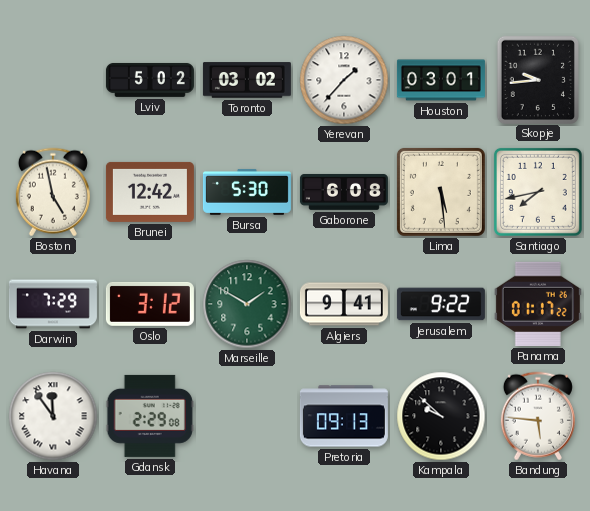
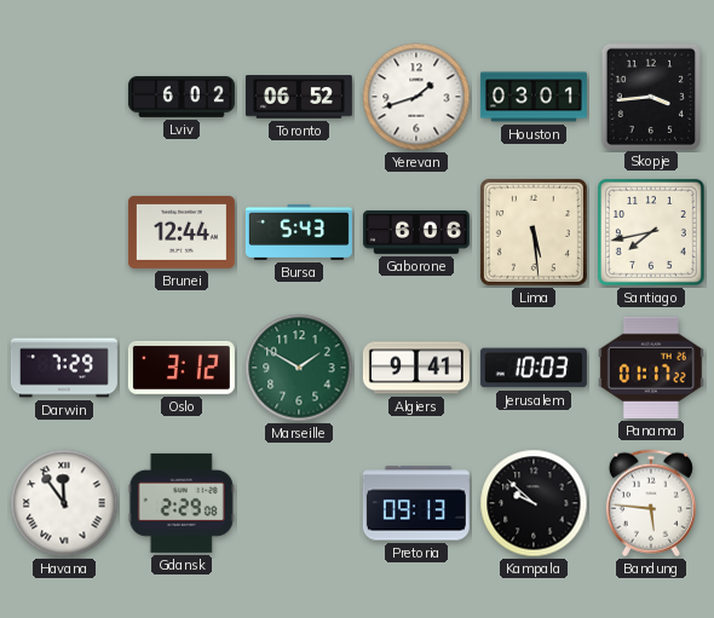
Lviv: 5:02 -> 6:02
Toronto: 03:02 -> 06:52
Yerevan: 1:37 -> 1:42
Skopje: 9:44 -> 3:44
Boston: 4:58 -> none
Brunei: 12:42 -> 12:44
Bursa: 5:30 -> 5:43
Gaborone: 6:08 -> 6:06
Jerusalem: 9:22 -> 10:03
